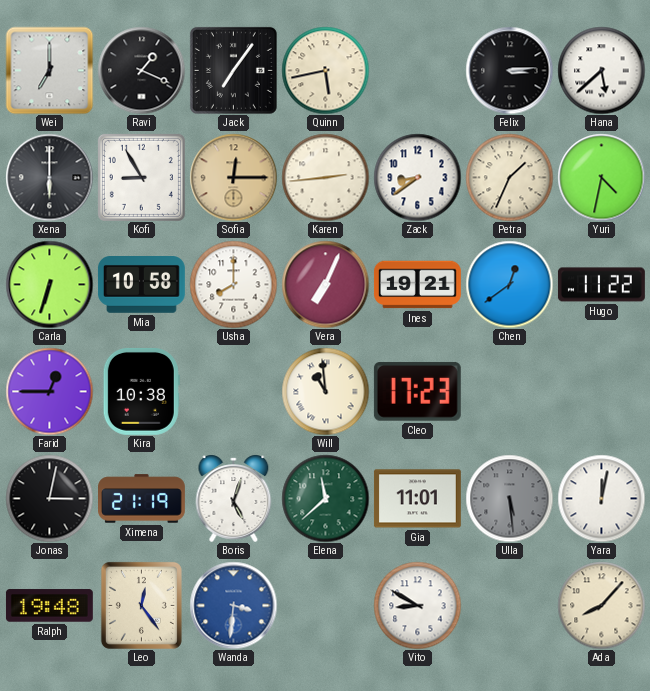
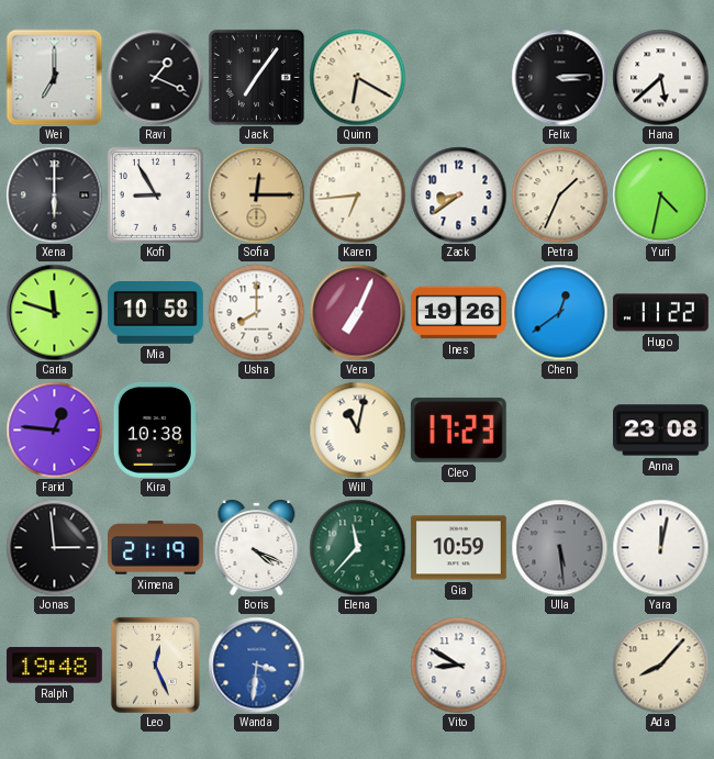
Quinn: 5:43 -> 6:20
Karen: 2:44 -> 6:44
Carla: 6:33 -> 11:48
Ines: 19:21 -> 19:26
Farid: 12:45 -> 12:46
Will: 10:59 -> 11:02
Anna: none -> 23:08
Jonas: 3:02 -> 2:59
Boris: 5:03 -> 4:19
Elena: 11:38 -> 11:37
Gia: 11:01 -> 10:59
Leo: 12:24 -> 12:26
